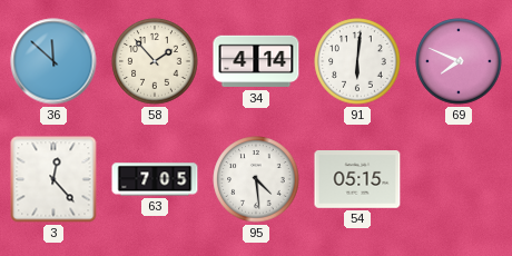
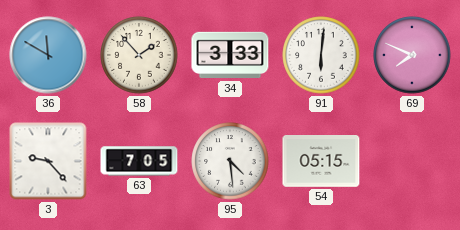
36: 11:52 -> 11:50
34: 4:14 -> 3:33
3: 12:23 -> 9:23
